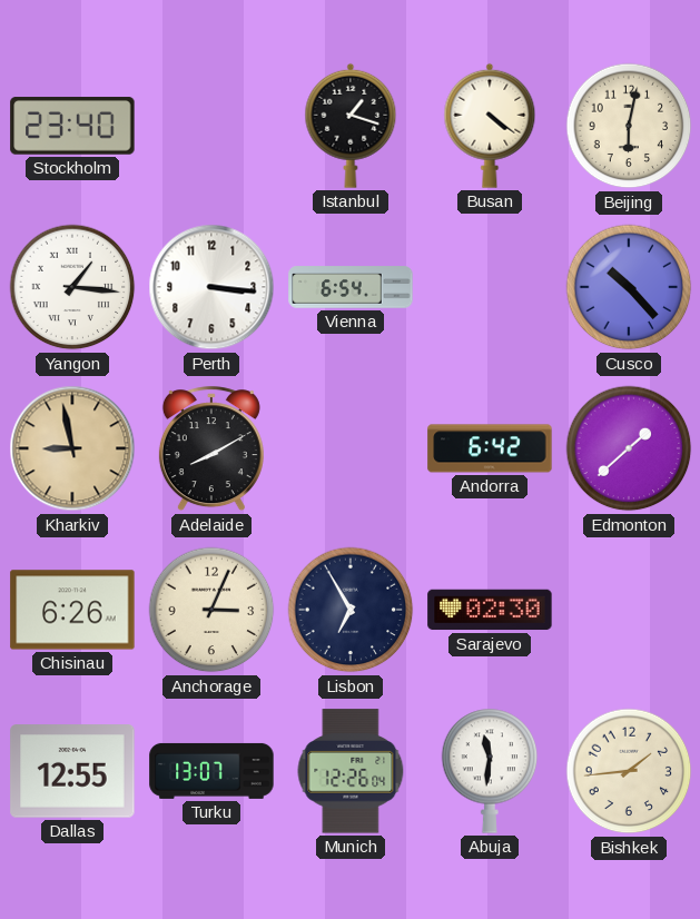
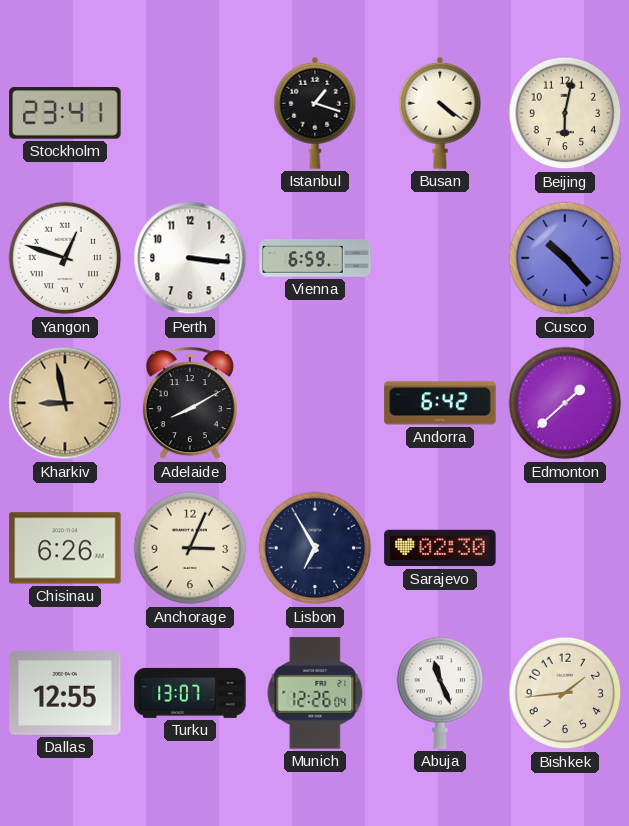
Stockholm: 23:40 -> 23:41
Yangon: 1:16 -> 12:48
Vienna: 6:54 -> 6:59
Abuja: 11:31 -> 11:26
